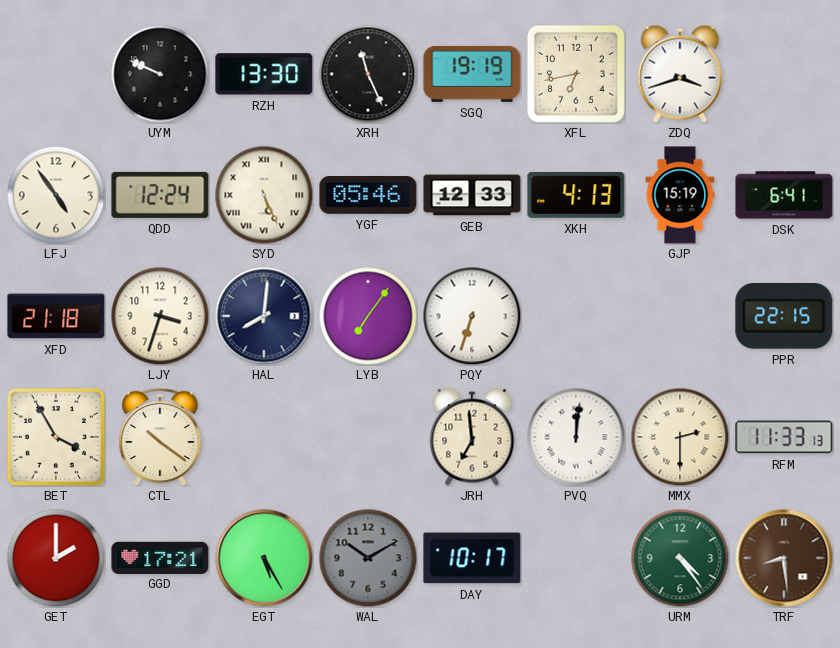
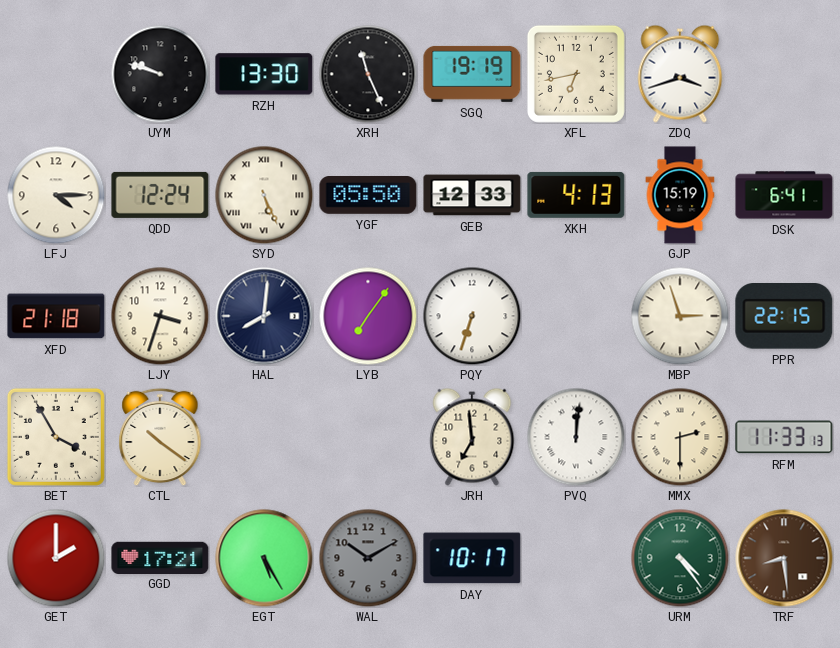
UYM: 9:49 -> 9:48
LFJ: 4:54 -> 4:15
YGF: 05:46 -> 05:50
MBP: none -> 2:57
